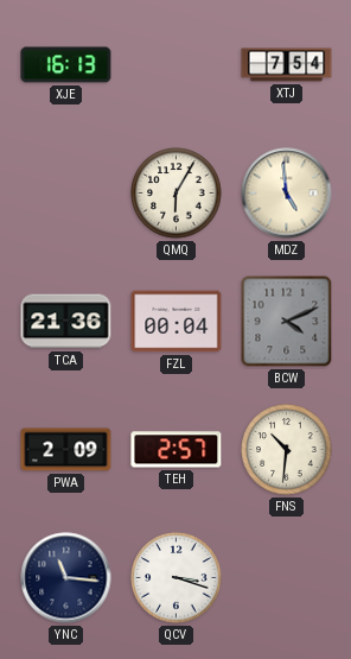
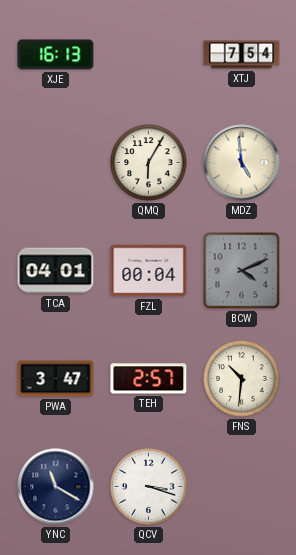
TCA: 21:36 -> 04:01
PWA: 2:09 -> 3:47
YNC: 11:16 -> 11:20
